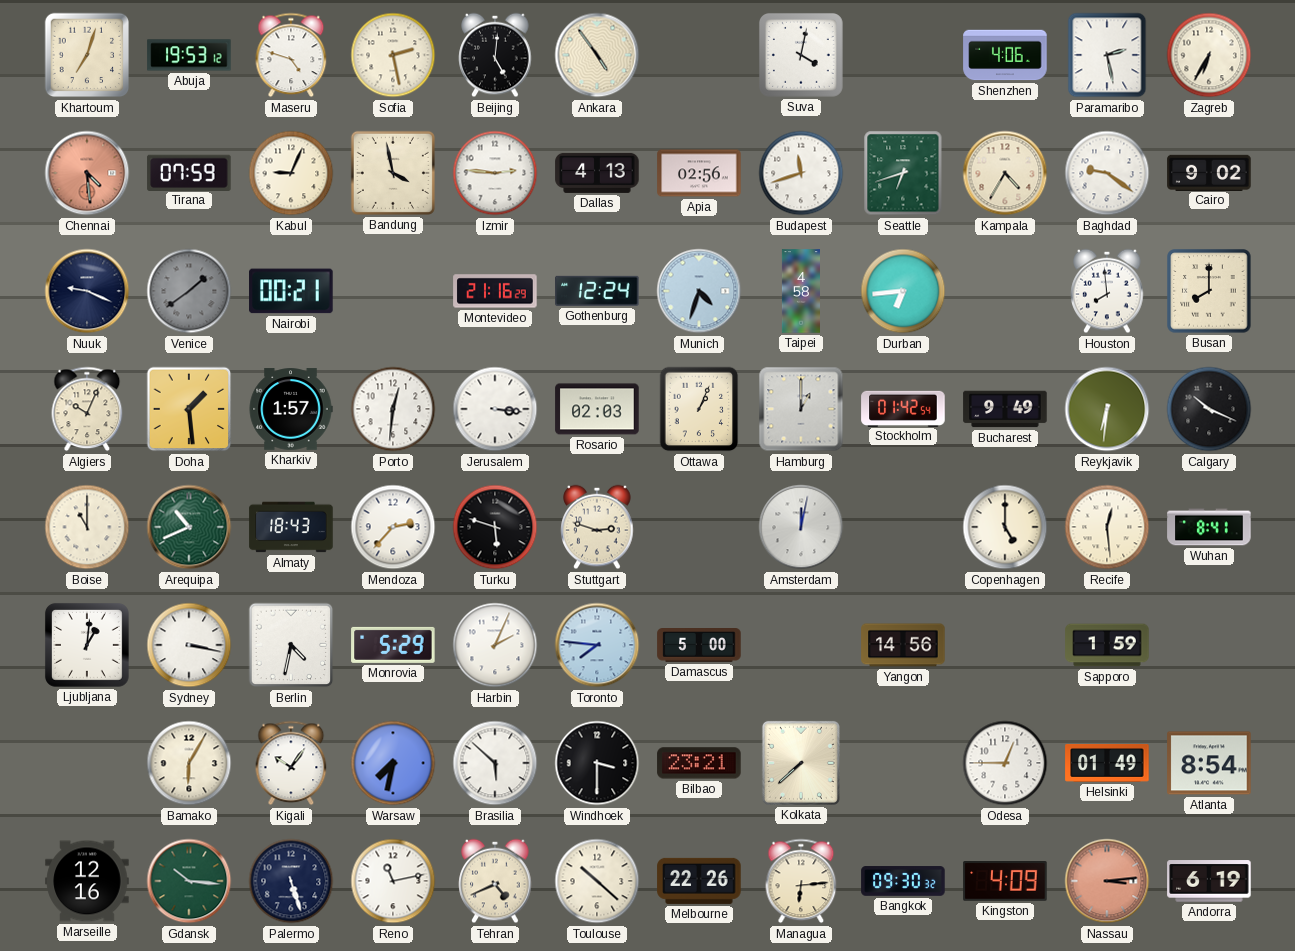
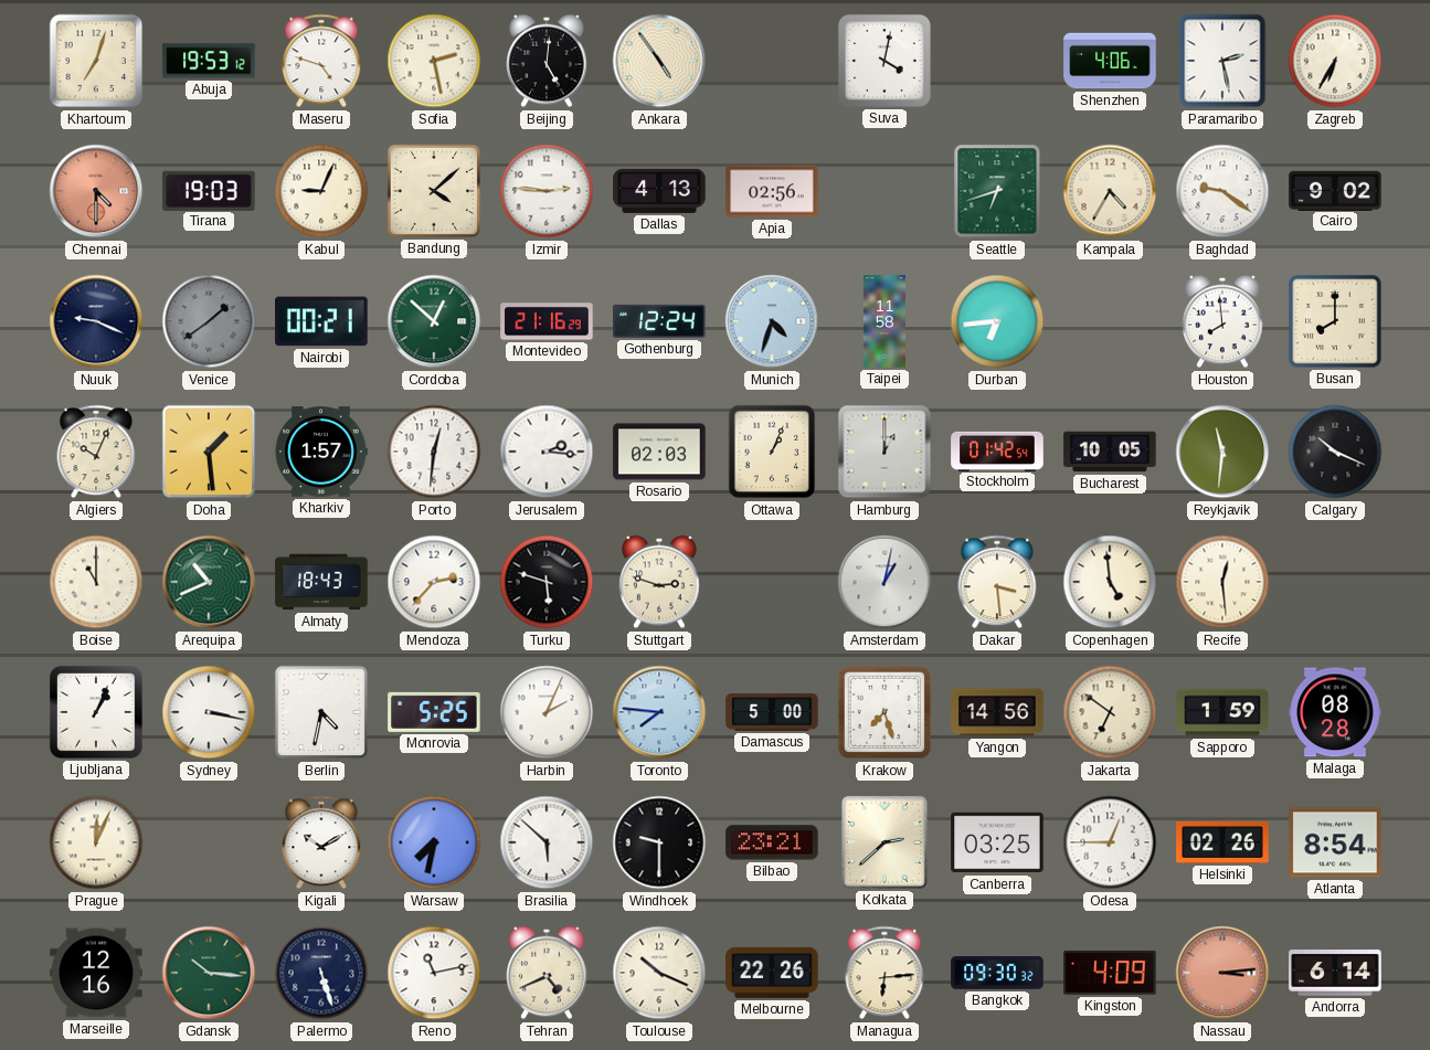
Chennai: 4:29 -> 4:30
Tirana: 07:59 -> 19:03
Bandung: 3:58 -> 4:08
Budapest: 11:42 -> none
Cordoba: none -> 12:52
Taipei: 4:58 -> 11:58
Jerusalem: 3:16 -> 2:16
Bucharest: 9:49 -> 10:05
Reykjavik: 6:31 -> 11:31
Amsterdam: 12:02 -> 1:02
Dakar: none -> 3:29
Copenhagen: 5:00 -> 4:59
Wuhan: 8:41 -> none
Ljubljana: 1:01 -> 1:04
Monrovia: 5:29 -> 5:25
Krakow: none -> 7:27
Jakarta: none -> 6:51
Malaga: none -> 08:28
Prague: none -> 12:04
Bamako: 6:05 -> none
Kigali: 10:06 -> 10:10
Windhoek: 3:30 -> 9:30
Kolkata: 7:38 -> 2:38
Canberra: none -> 03:25
Helsinki: 01:49 -> 02:26
Toulouse: 10:22 -> 10:19
Andorra: 6:19 -> 6:14
